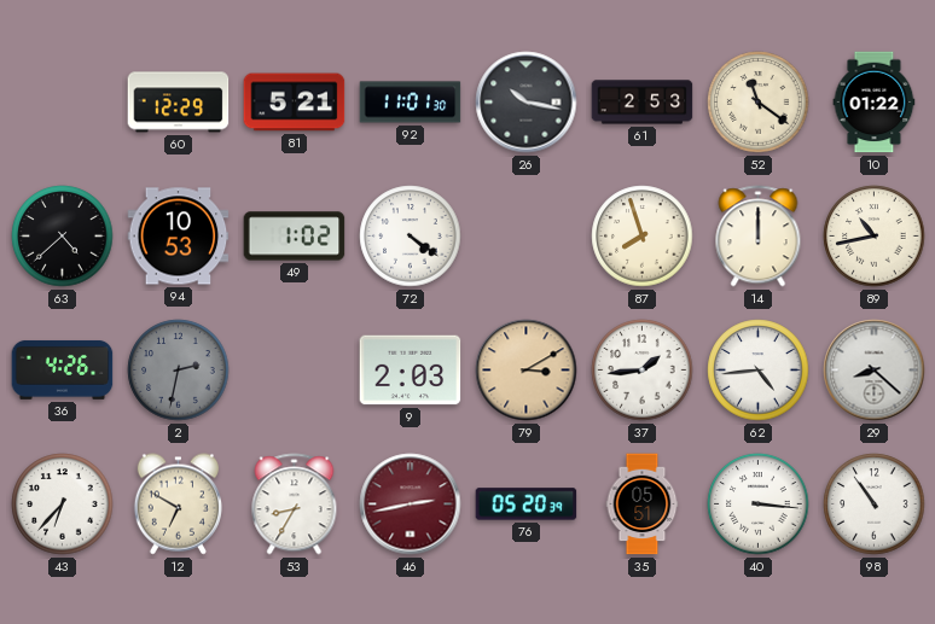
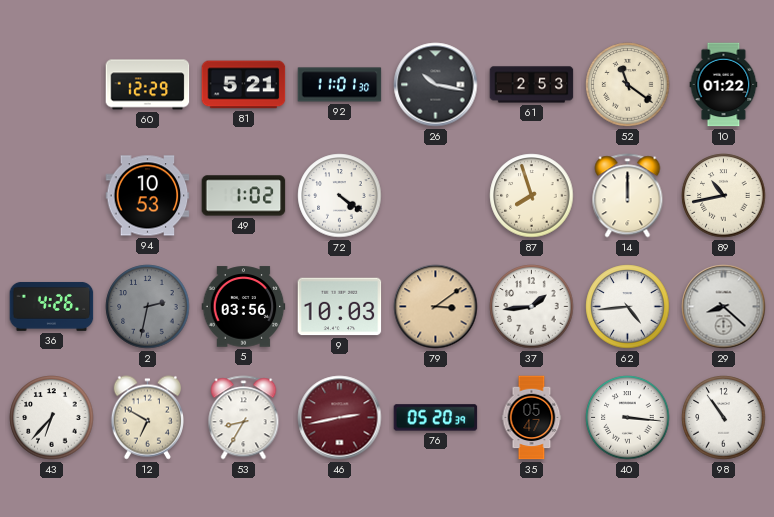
63: 4:38 -> none
5: none -> 03:56
9: 2:03 -> 10:03
79: 3:10 -> 3:09
35: 05:51 -> 05:47
